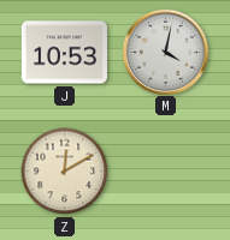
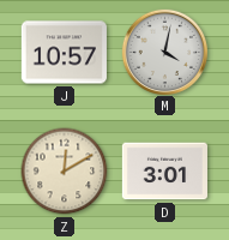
J: 10:53 -> 10:57
D: none -> 3:01
